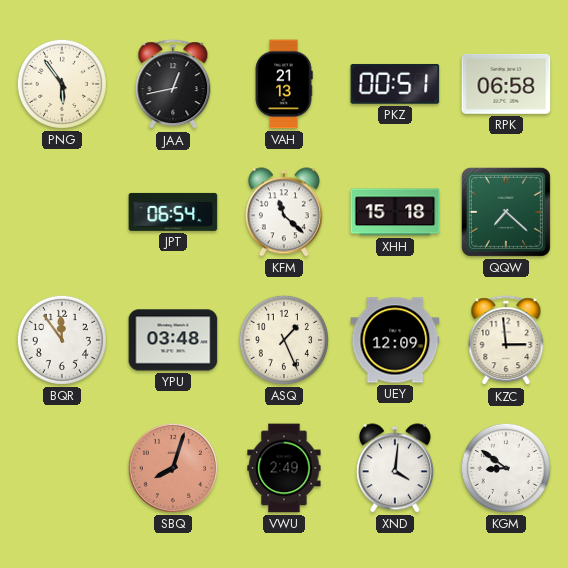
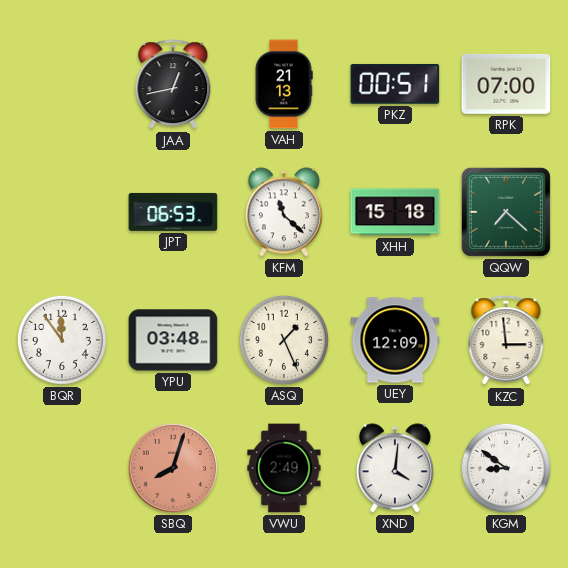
PNG: 5:54 -> none
RPK: 06:58 -> 07:00
JPT: 06:54 -> 06:53
